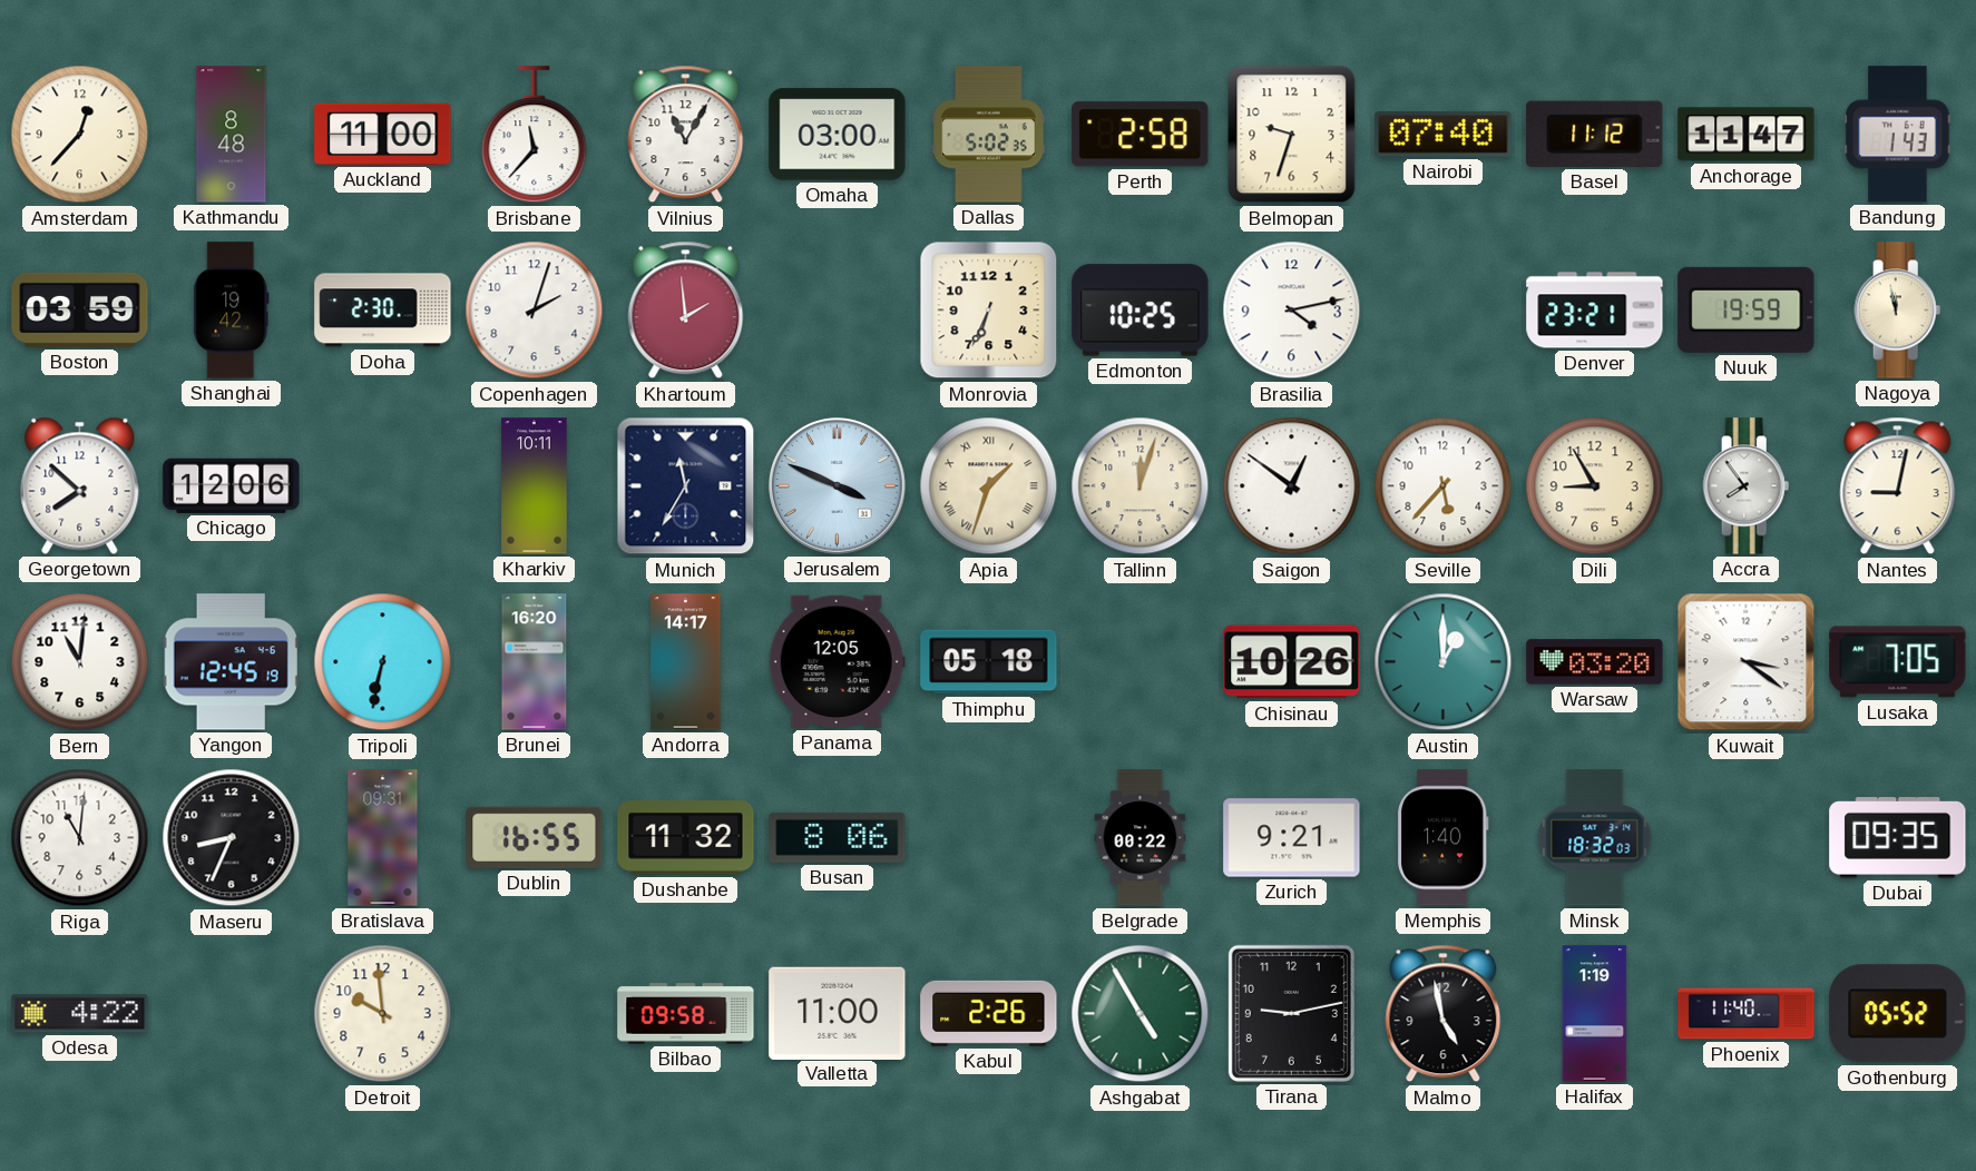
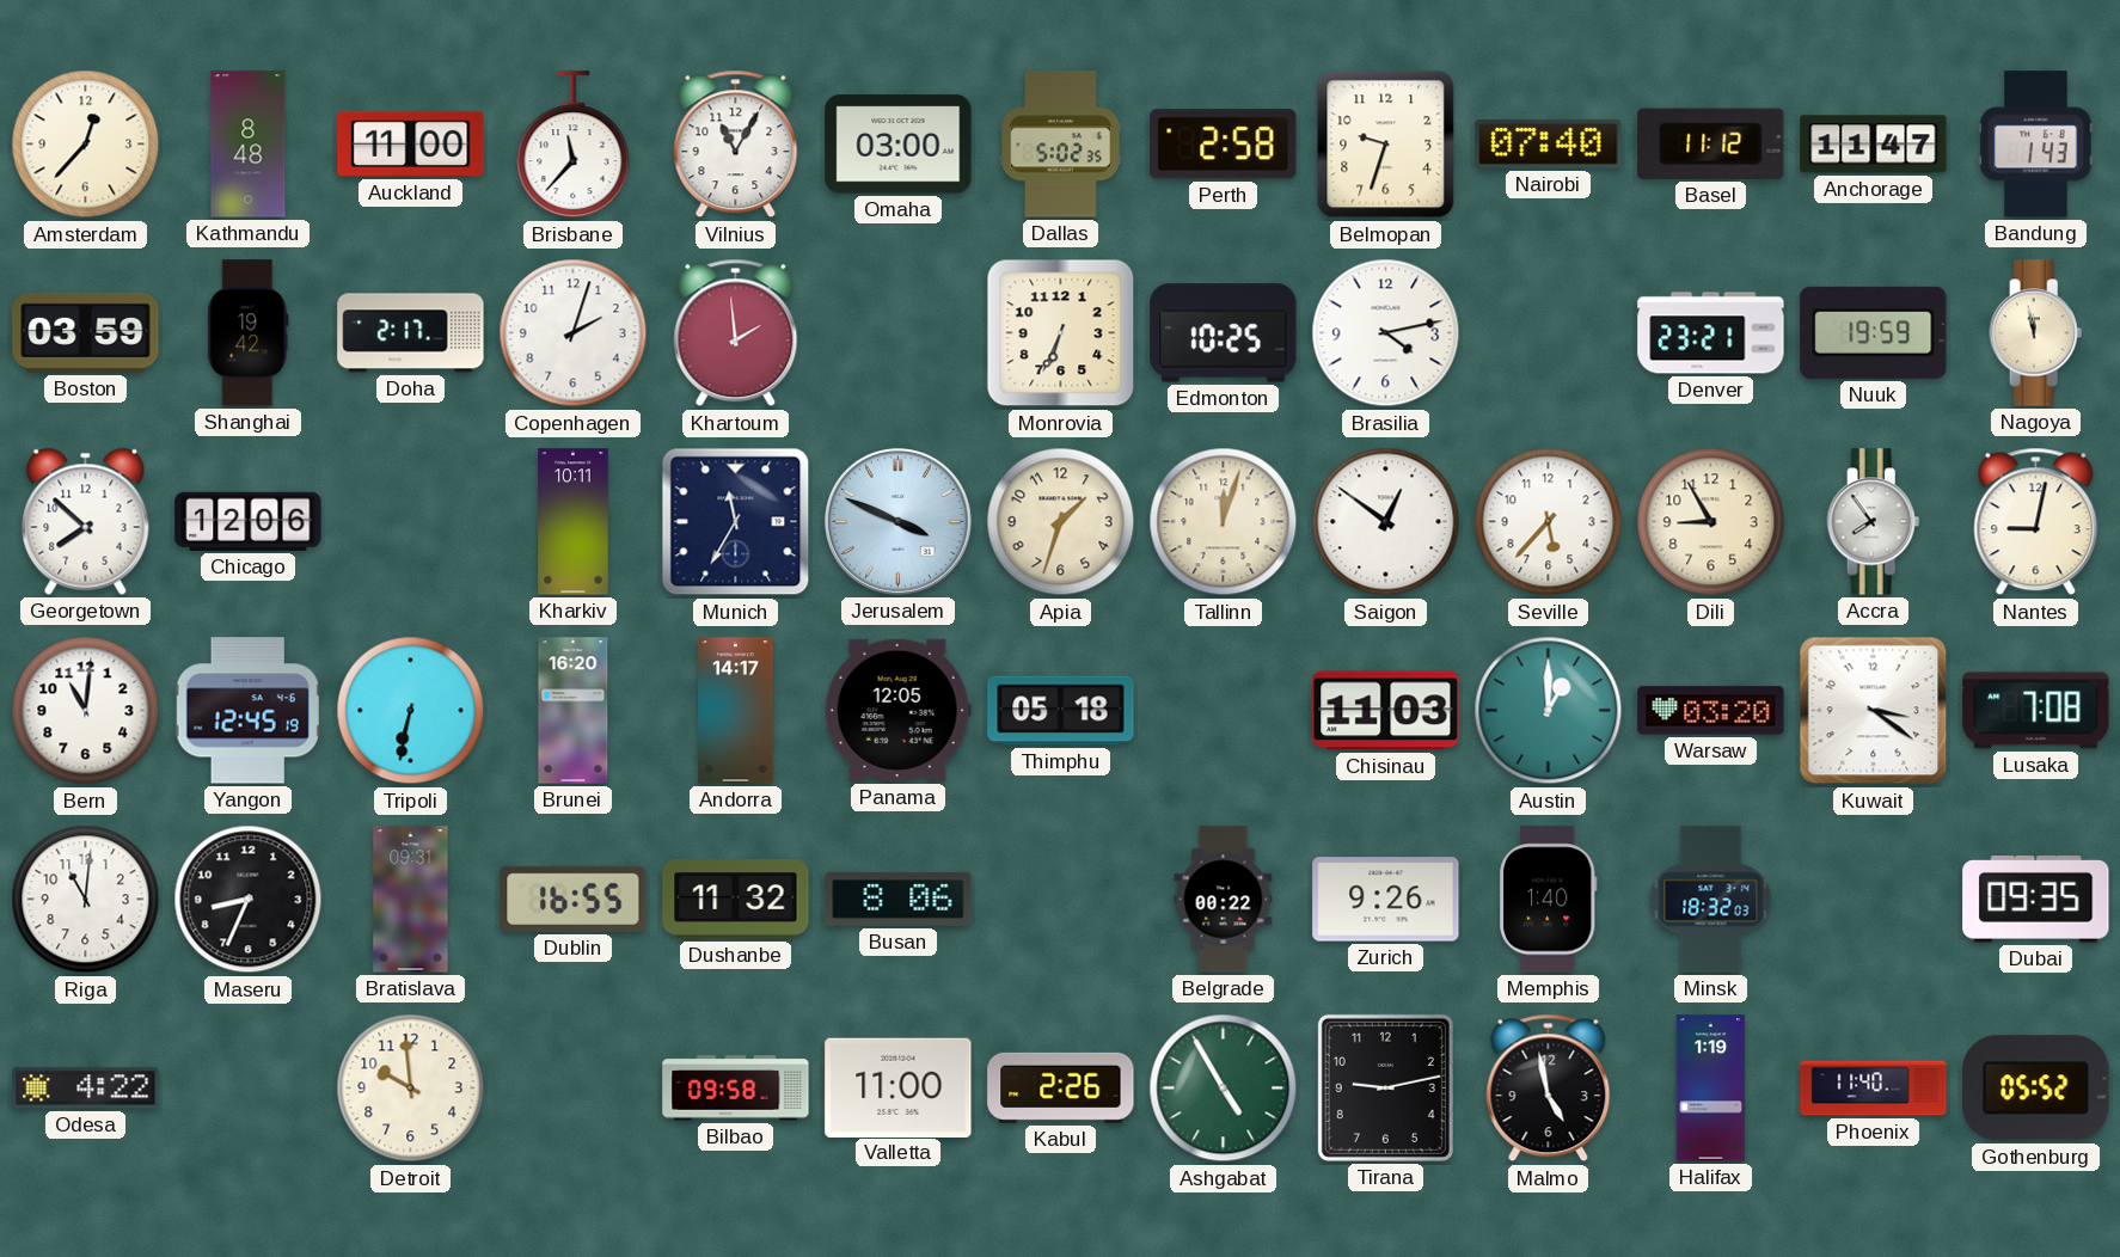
Doha: 2:30 -> 2:17
Apia numerals: Roman -> Arabic
Chisinau: 10:26 -> 11:03
Lusaka: 7:05 -> 7:08
Zurich: 9:21 -> 9:26
